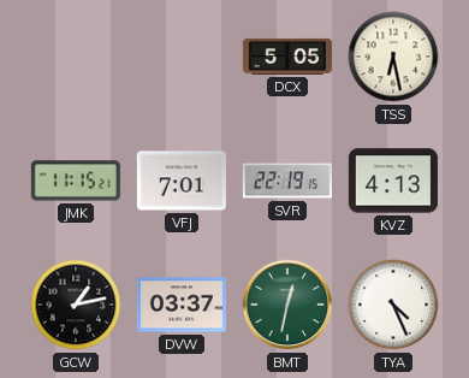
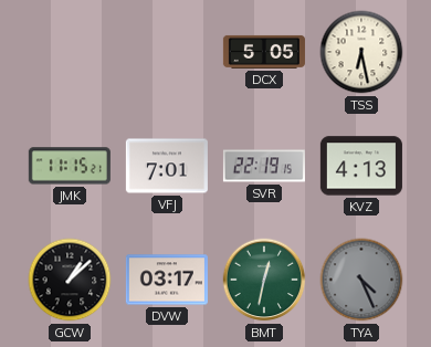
GCW: 1:13 -> 1:08
DVW: 03:37 -> 03:17
TYA dial: white -> grey
